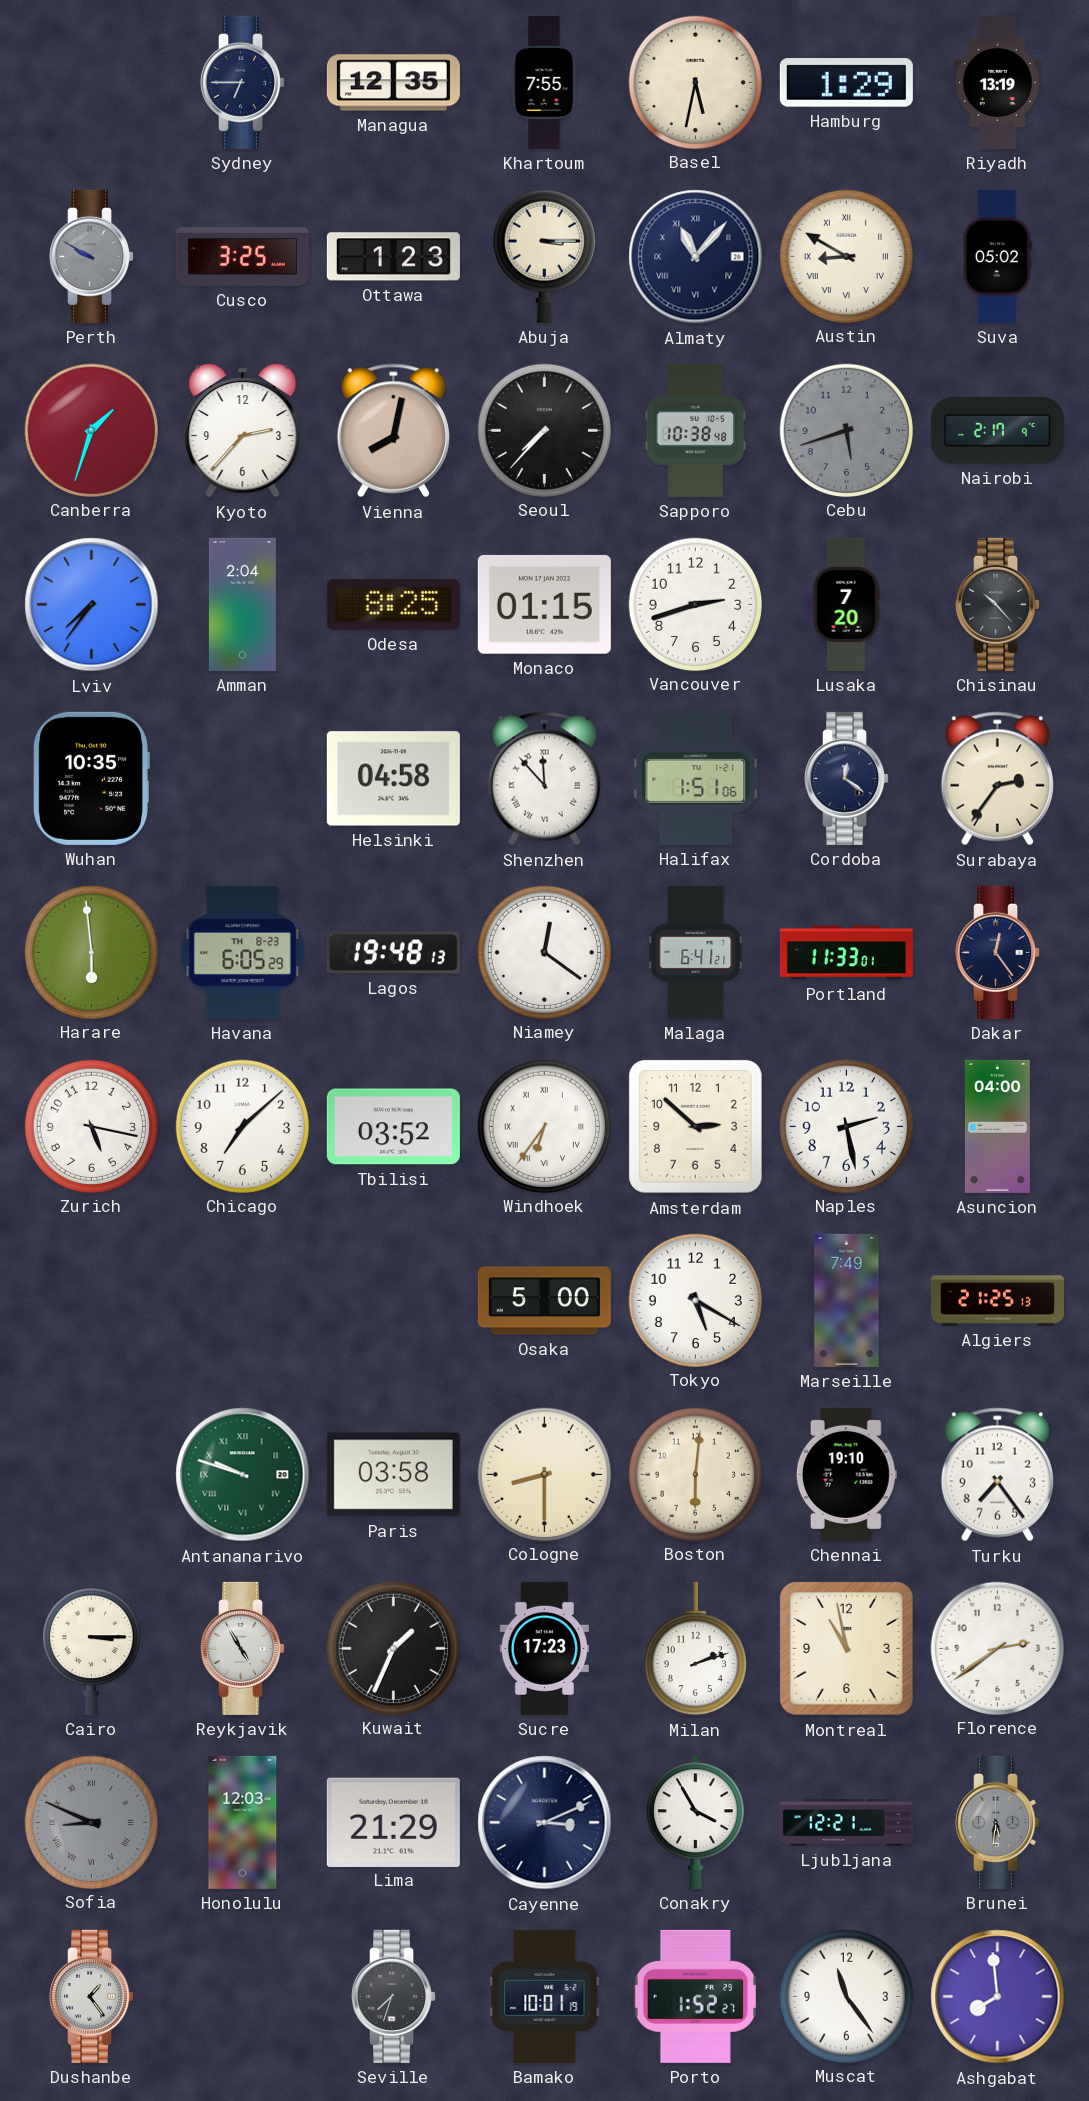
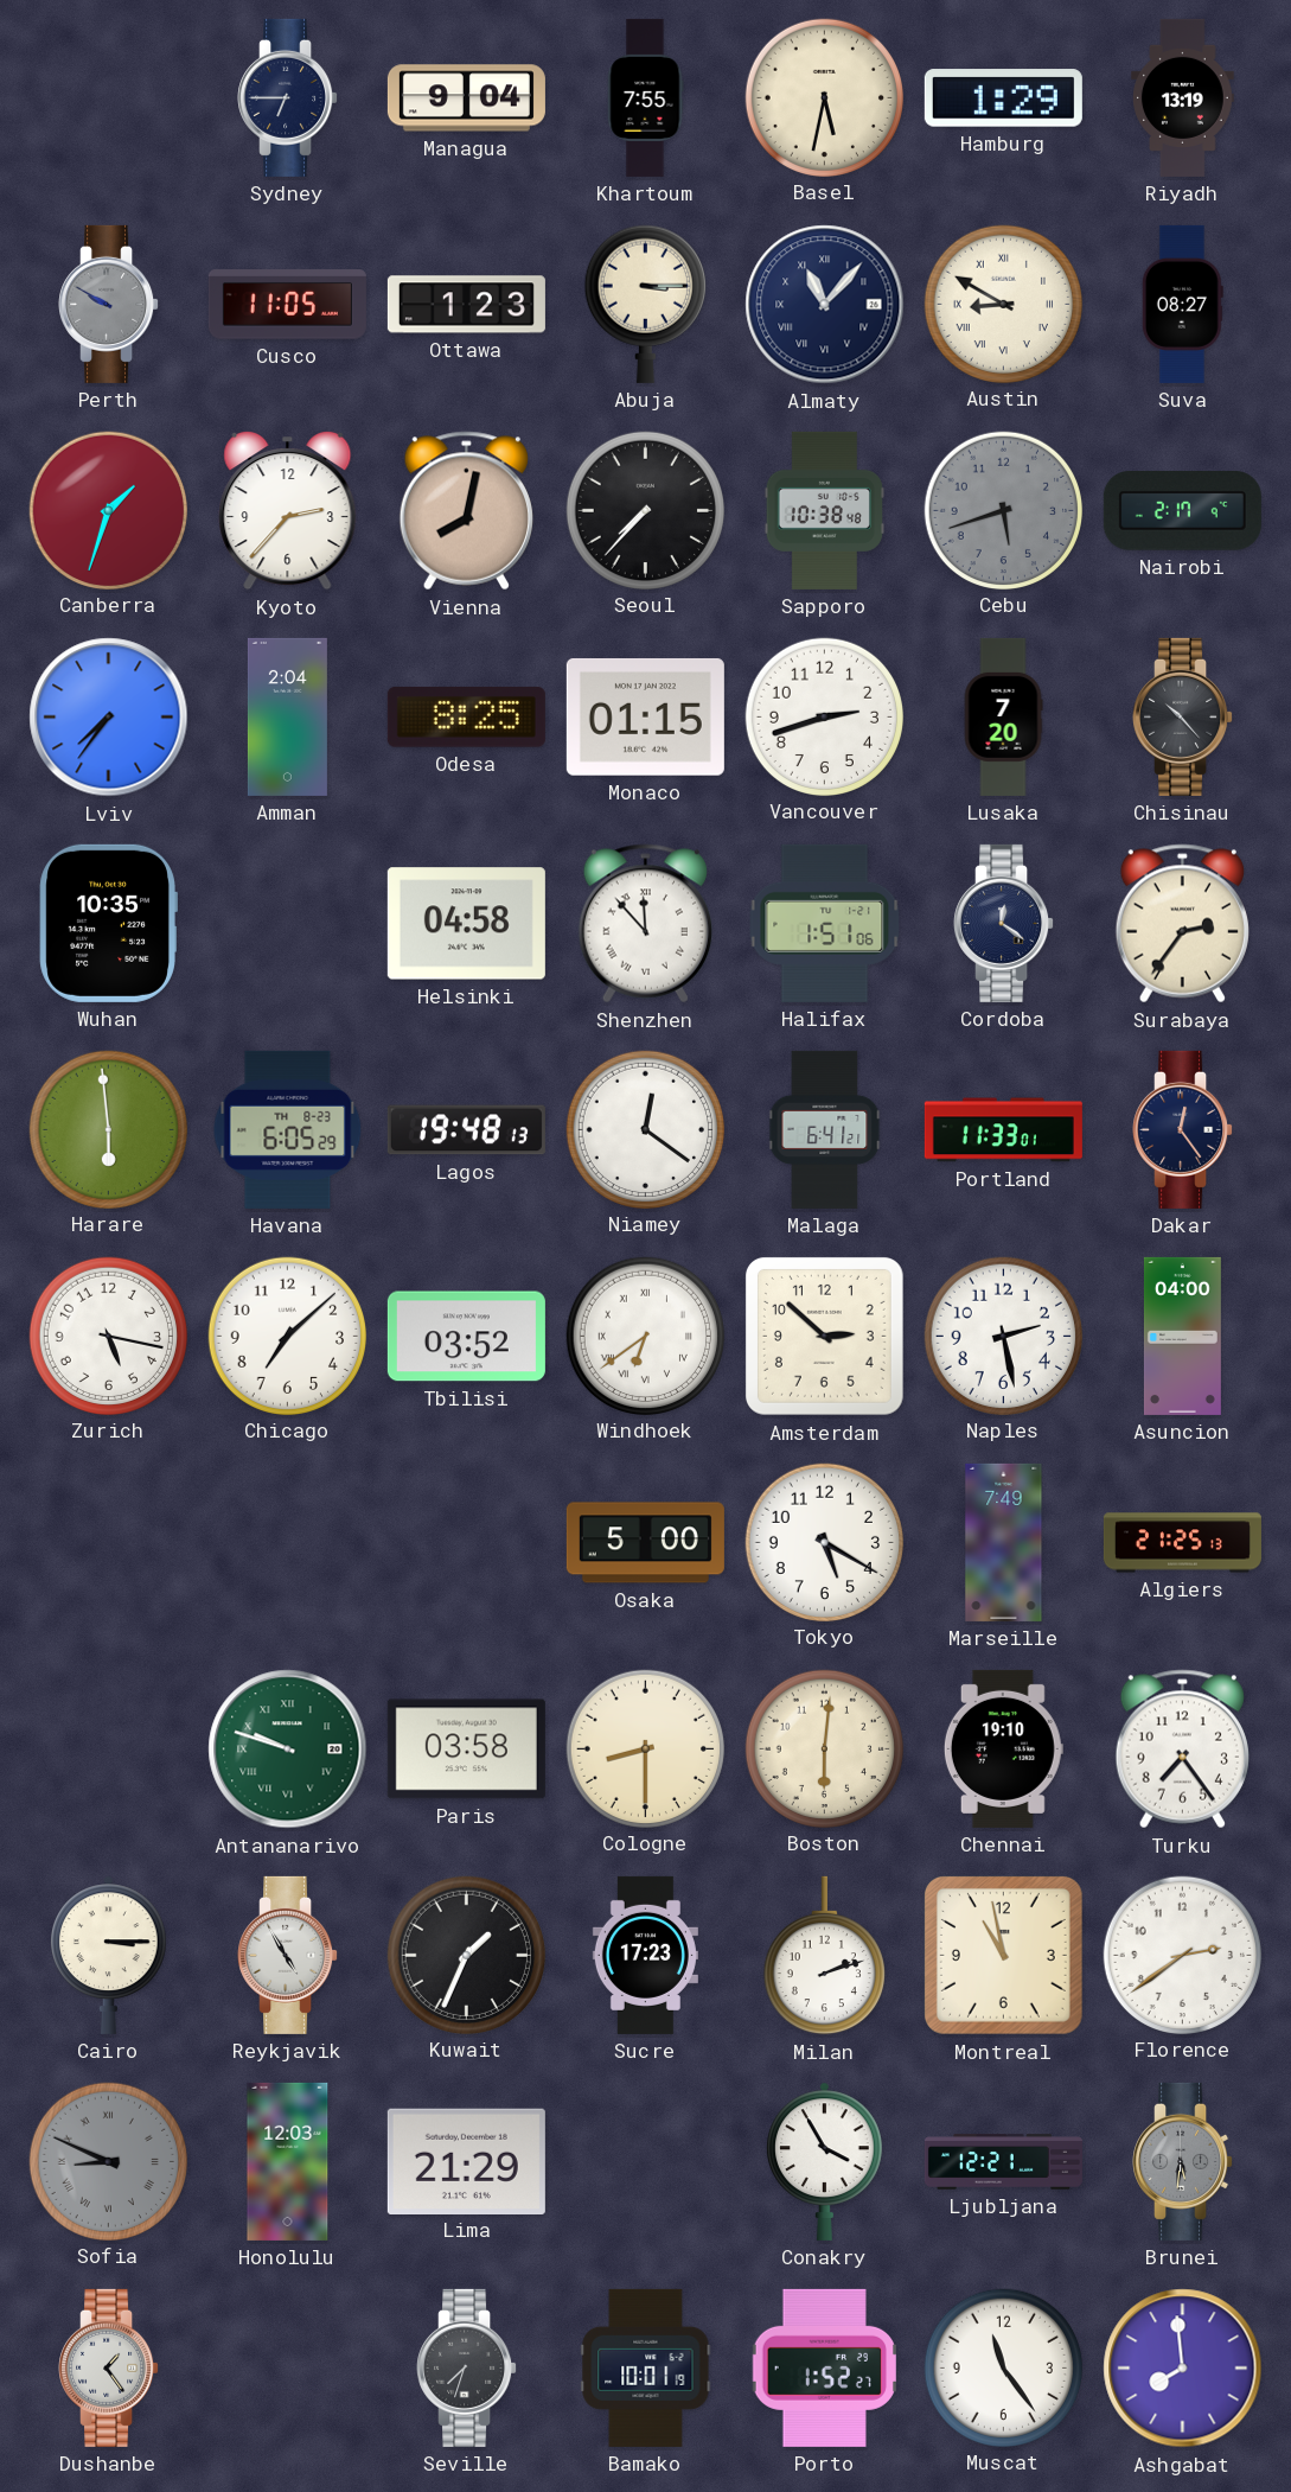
Managua: 12:35 -> 9:04
Cusco: 3:25 -> 11:05
Suva: 05:02 -> 08:27
Windhoek: 6:36 -> 6:39
Cayenne: 3:11 -> none
